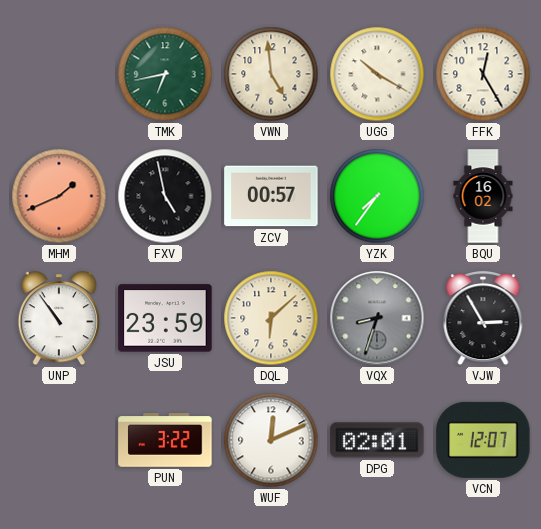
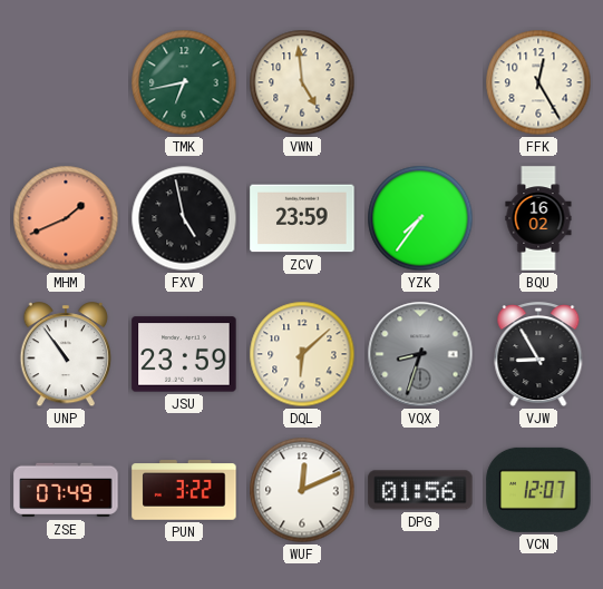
UGG: 10:20 -> none
ZCV: 00:57 -> 23:59
VJW: 2:55 -> 8:55
ZSE: none -> 07:49
DPG: 02:01 -> 01:56
